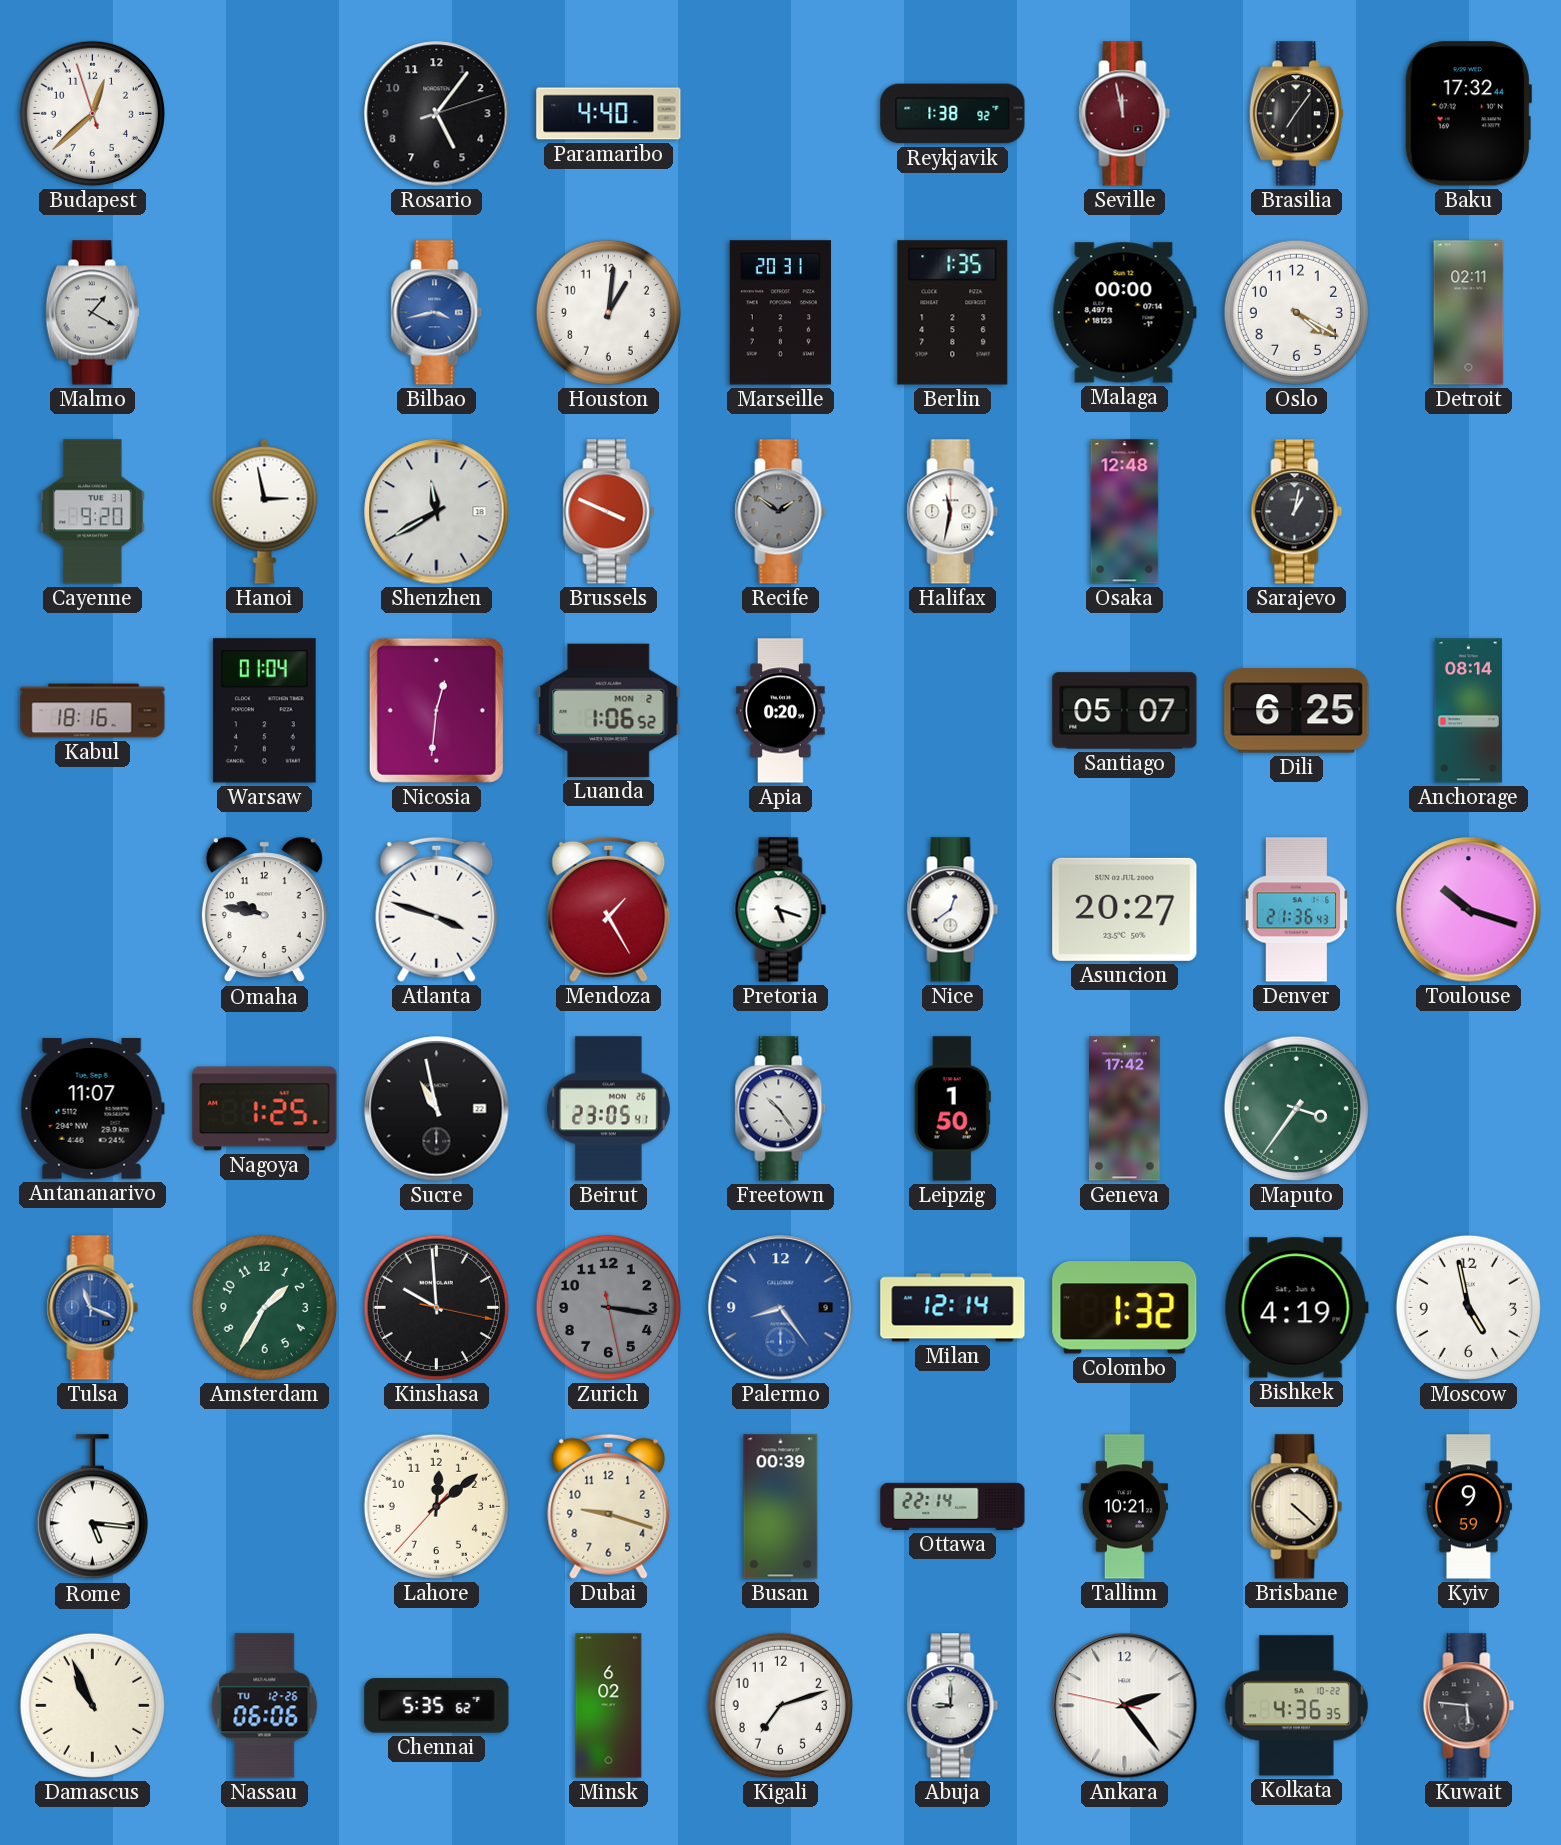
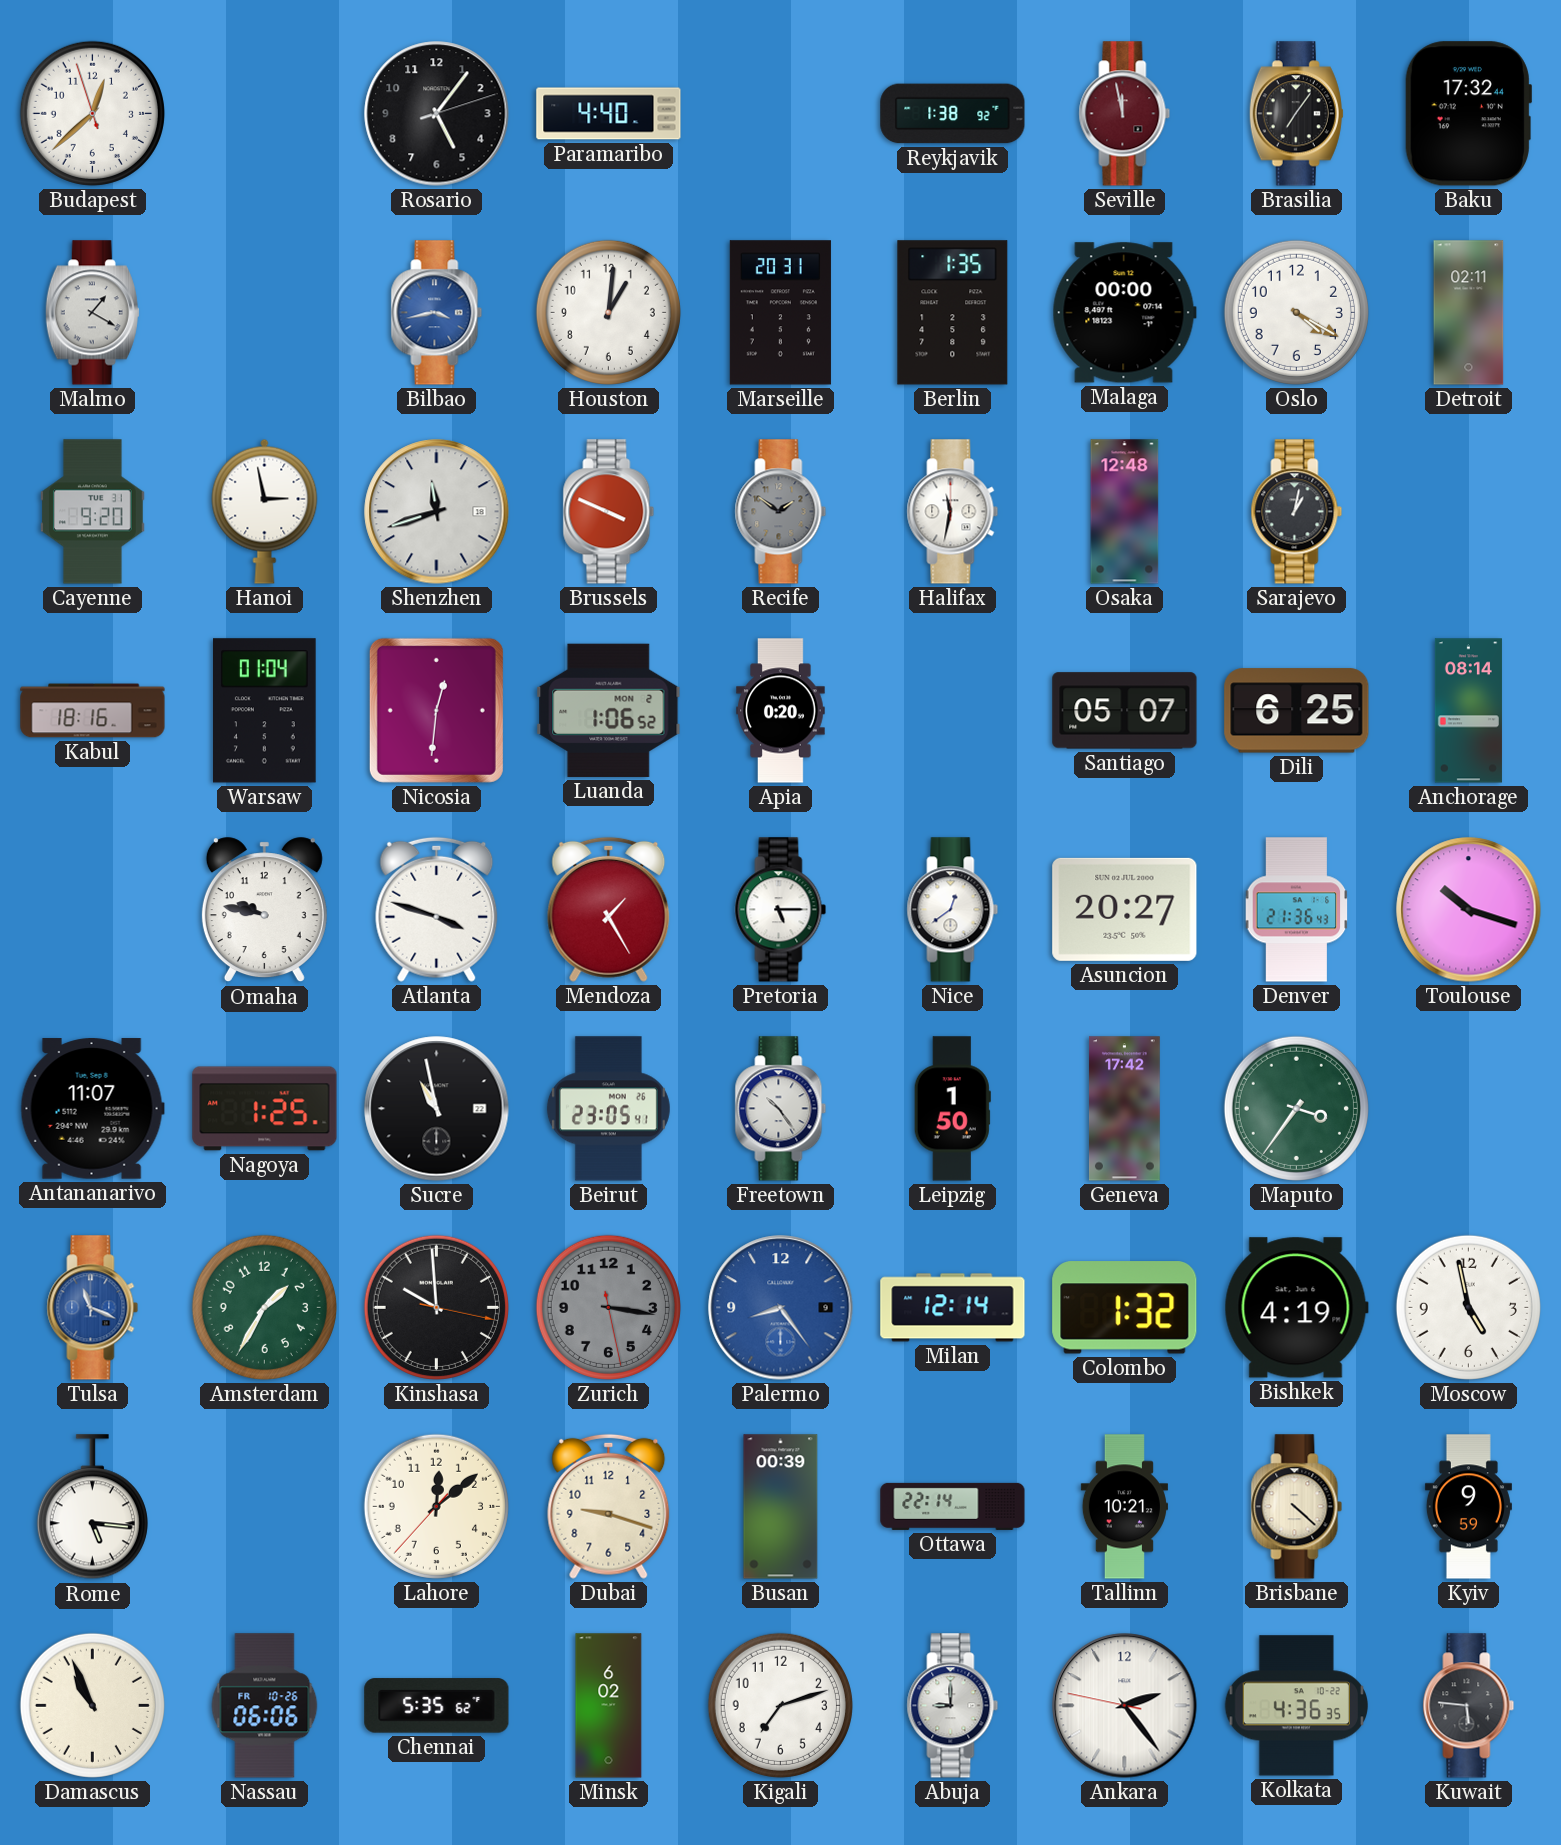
Shenzhen: 11:40 -> 11:42
Pretoria: 5:18 -> 5:15
Nassau date: TU 12-26 -> FR 10-26
